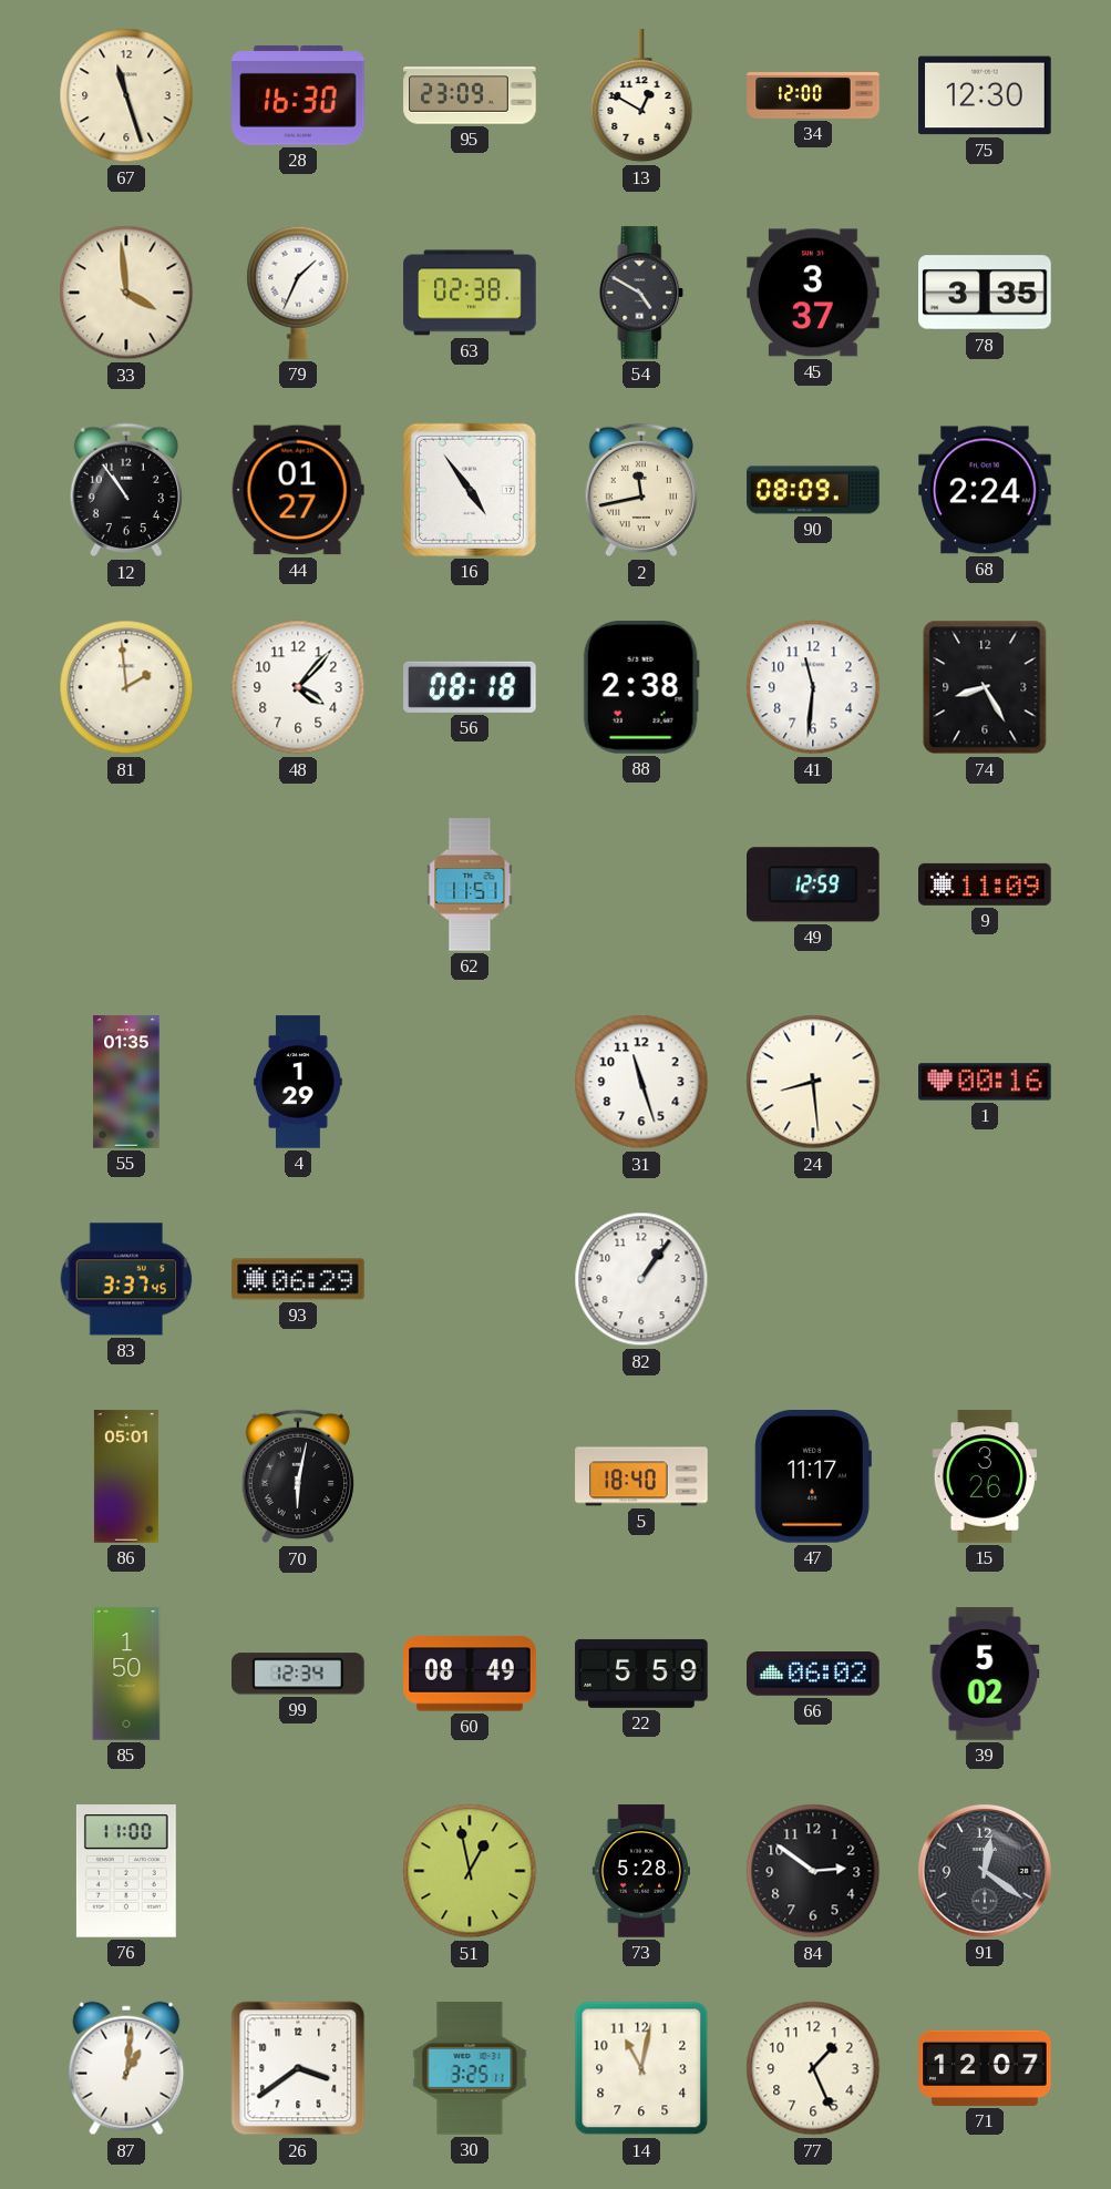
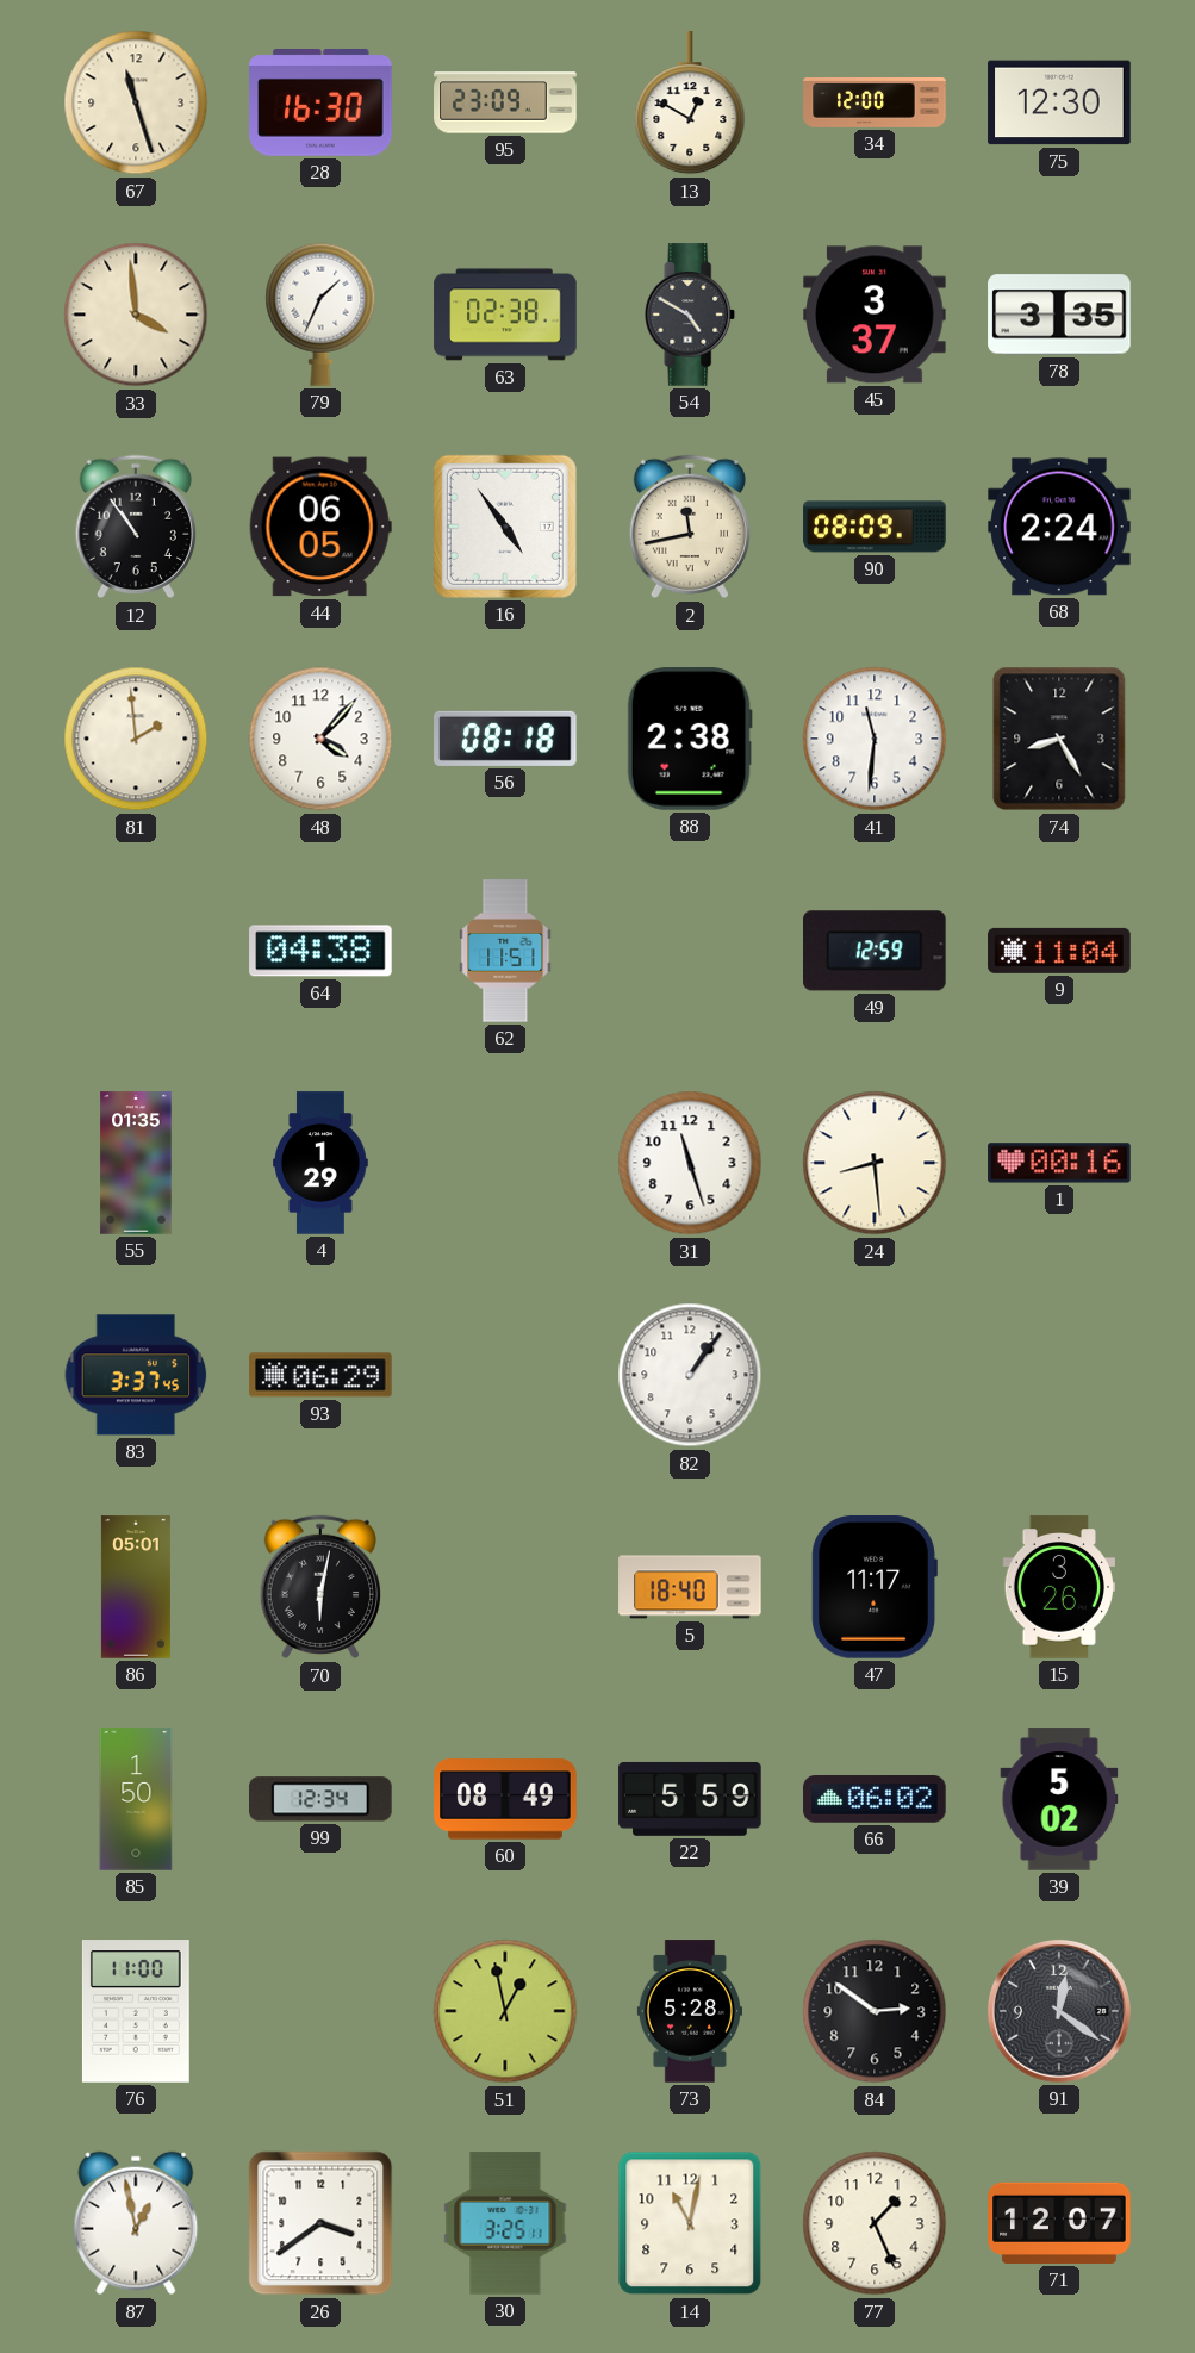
44: 01:27 -> 06:05
64: none -> 04:38
9: 11:09 -> 11:04
87: 1:01 -> 12:58
